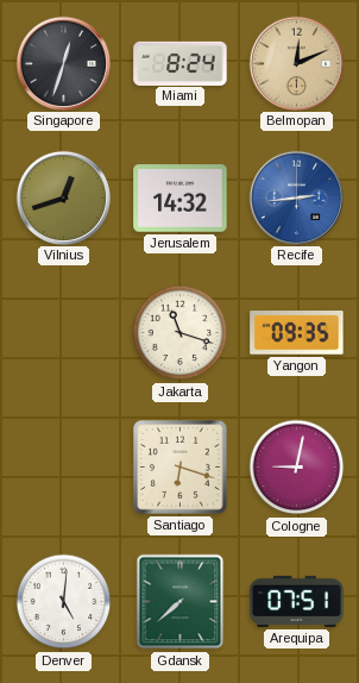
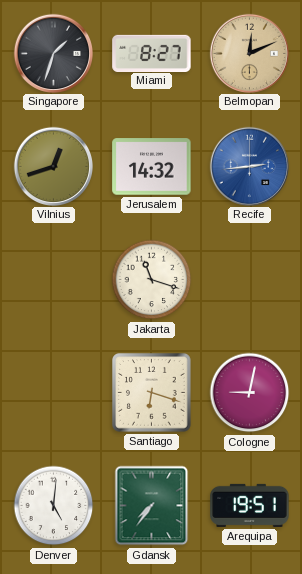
Singapore: 12:33 -> 1:33
Miami: 8:24 -> 8:27
Yangon: 09:35 -> none
Gdansk: 7:38 -> 7:36
Arequipa: 07:51 -> 19:51
